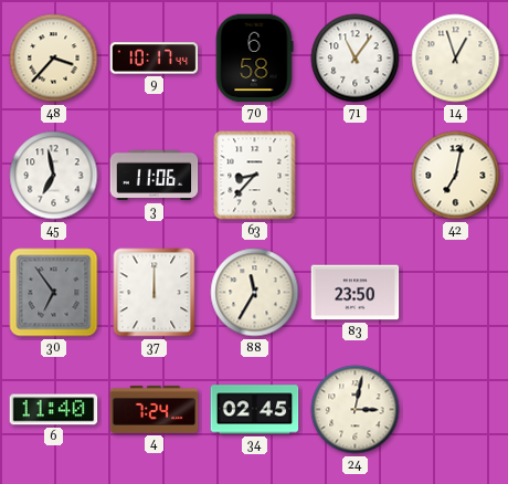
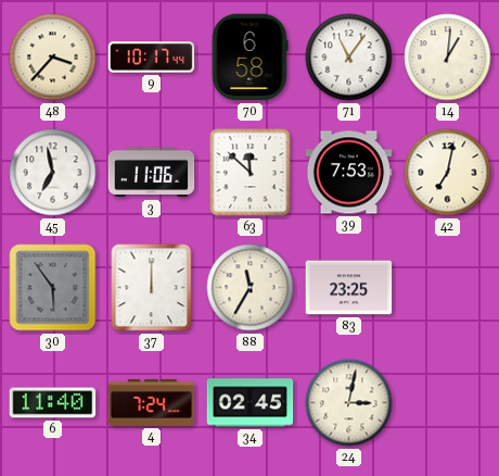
14: 12:57 -> 1:01
63: 8:37 -> 11:52
39: none -> 7:53
30: 6:54 -> 5:54
83: 23:50 -> 23:25
